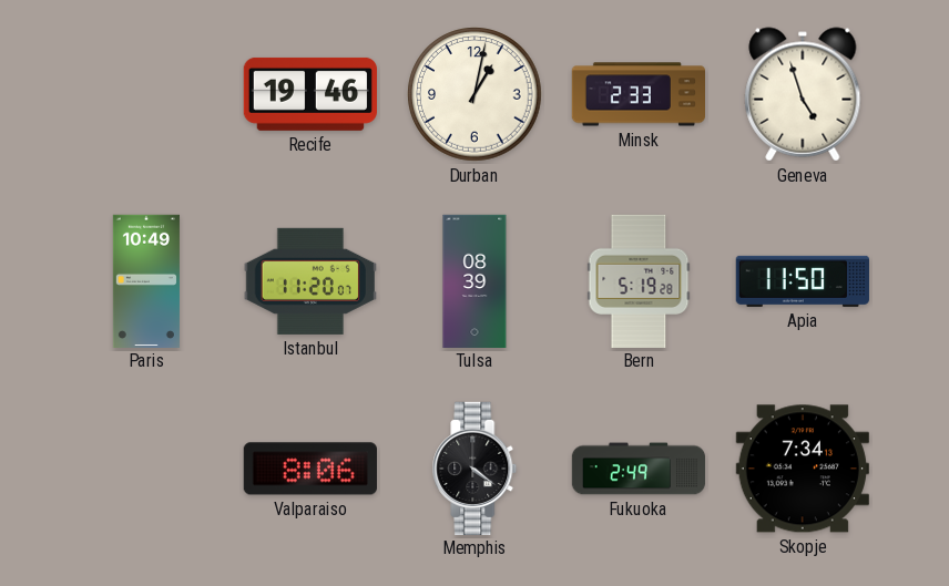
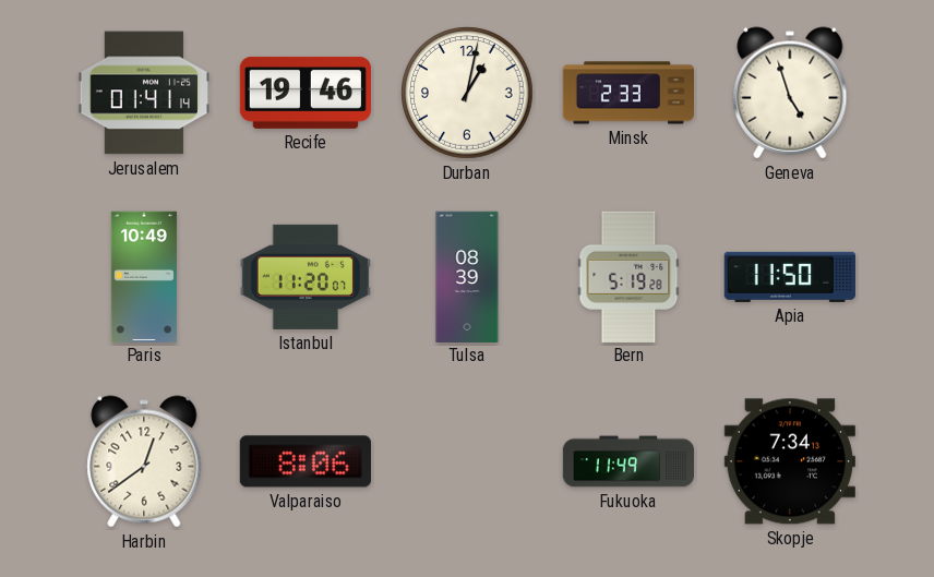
Jerusalem: none -> 01:41
Harbin: none -> 12:39
Memphis: 4:21 -> none
Fukuoka: 2:49 -> 11:49
